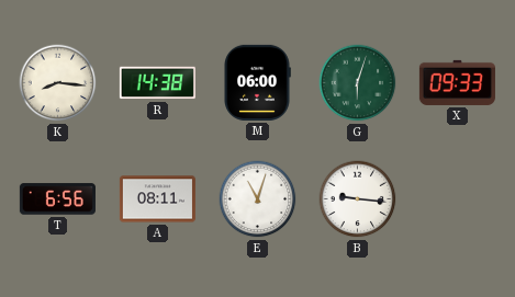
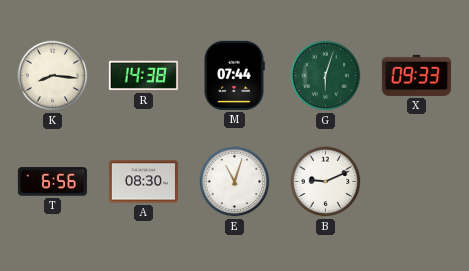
M: 06:00 -> 07:44
A: 08:11 -> 08:30
B: 9:16 -> 9:11
